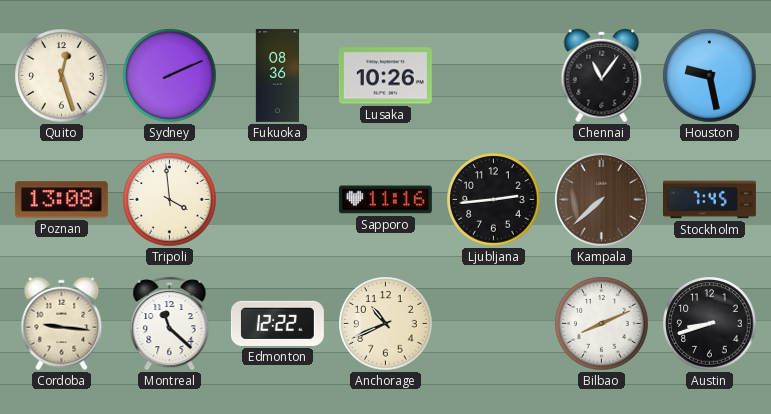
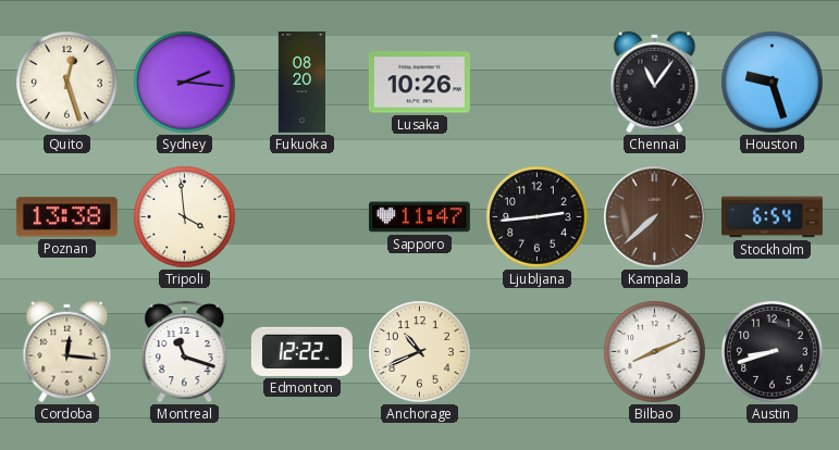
Sydney: 2:11 -> 2:16
Fukuoka: 08:36 -> 08:20
Houston: 9:28 -> 9:27
Poznan: 13:08 -> 13:38
Sapporo: 11:16 -> 11:47
Stockholm: 7:45 -> 6:54
Cordoba: 9:16 -> 12:16
Montreal: 11:22 -> 11:18
